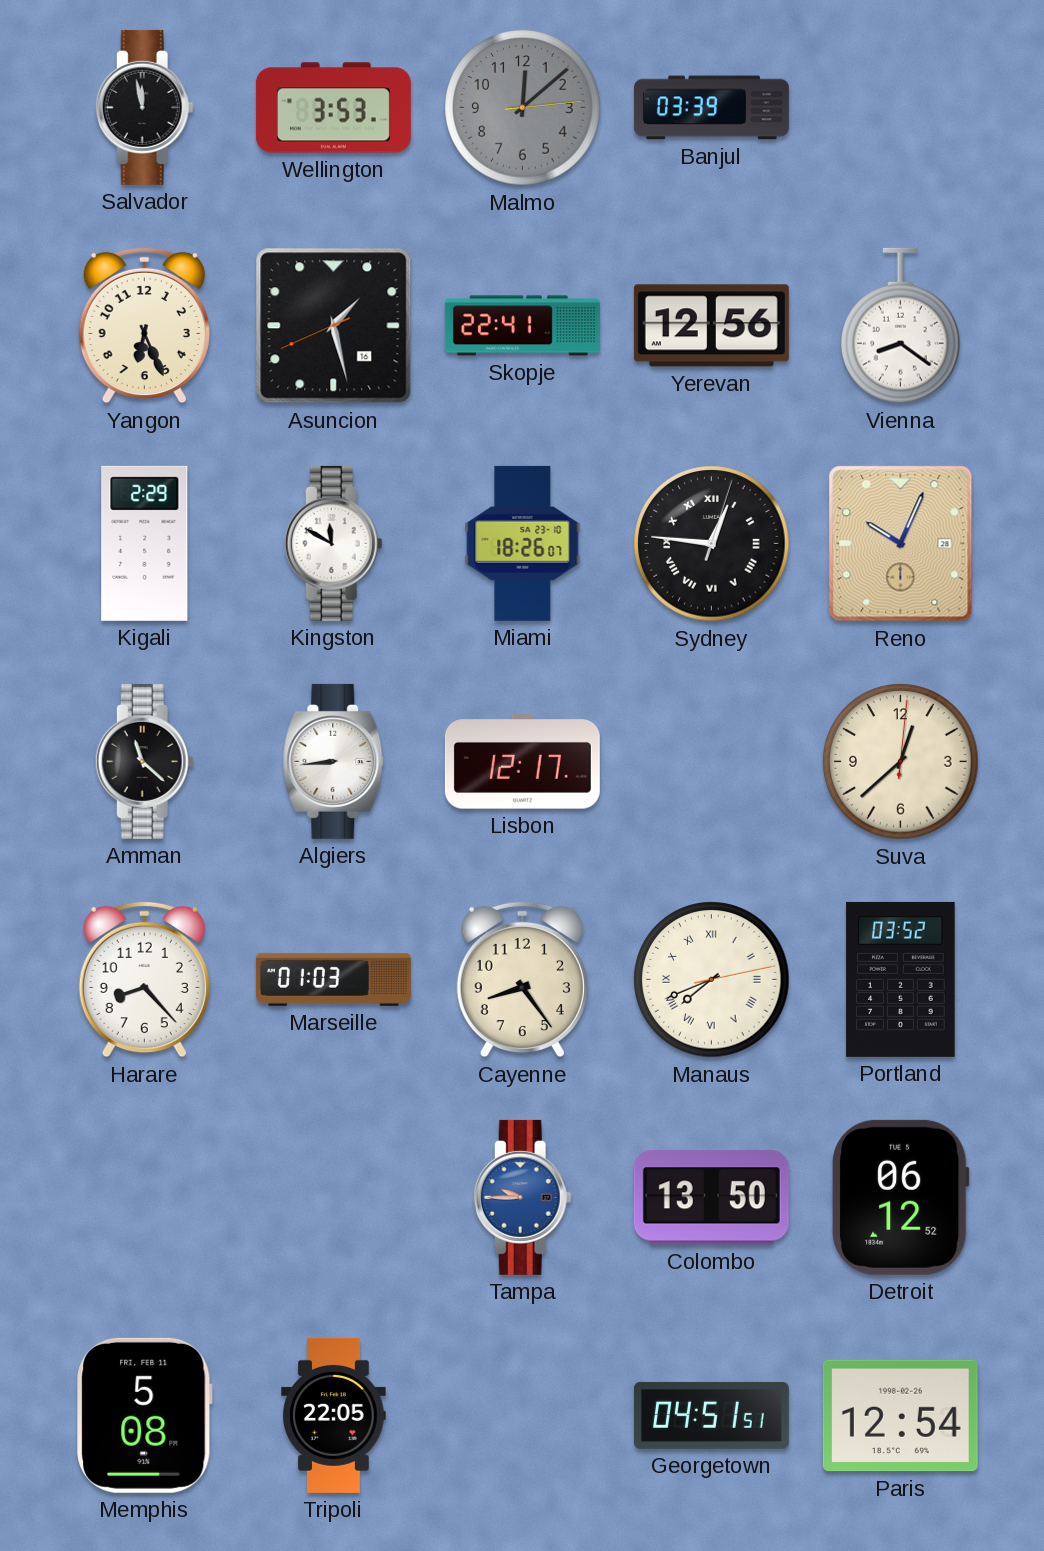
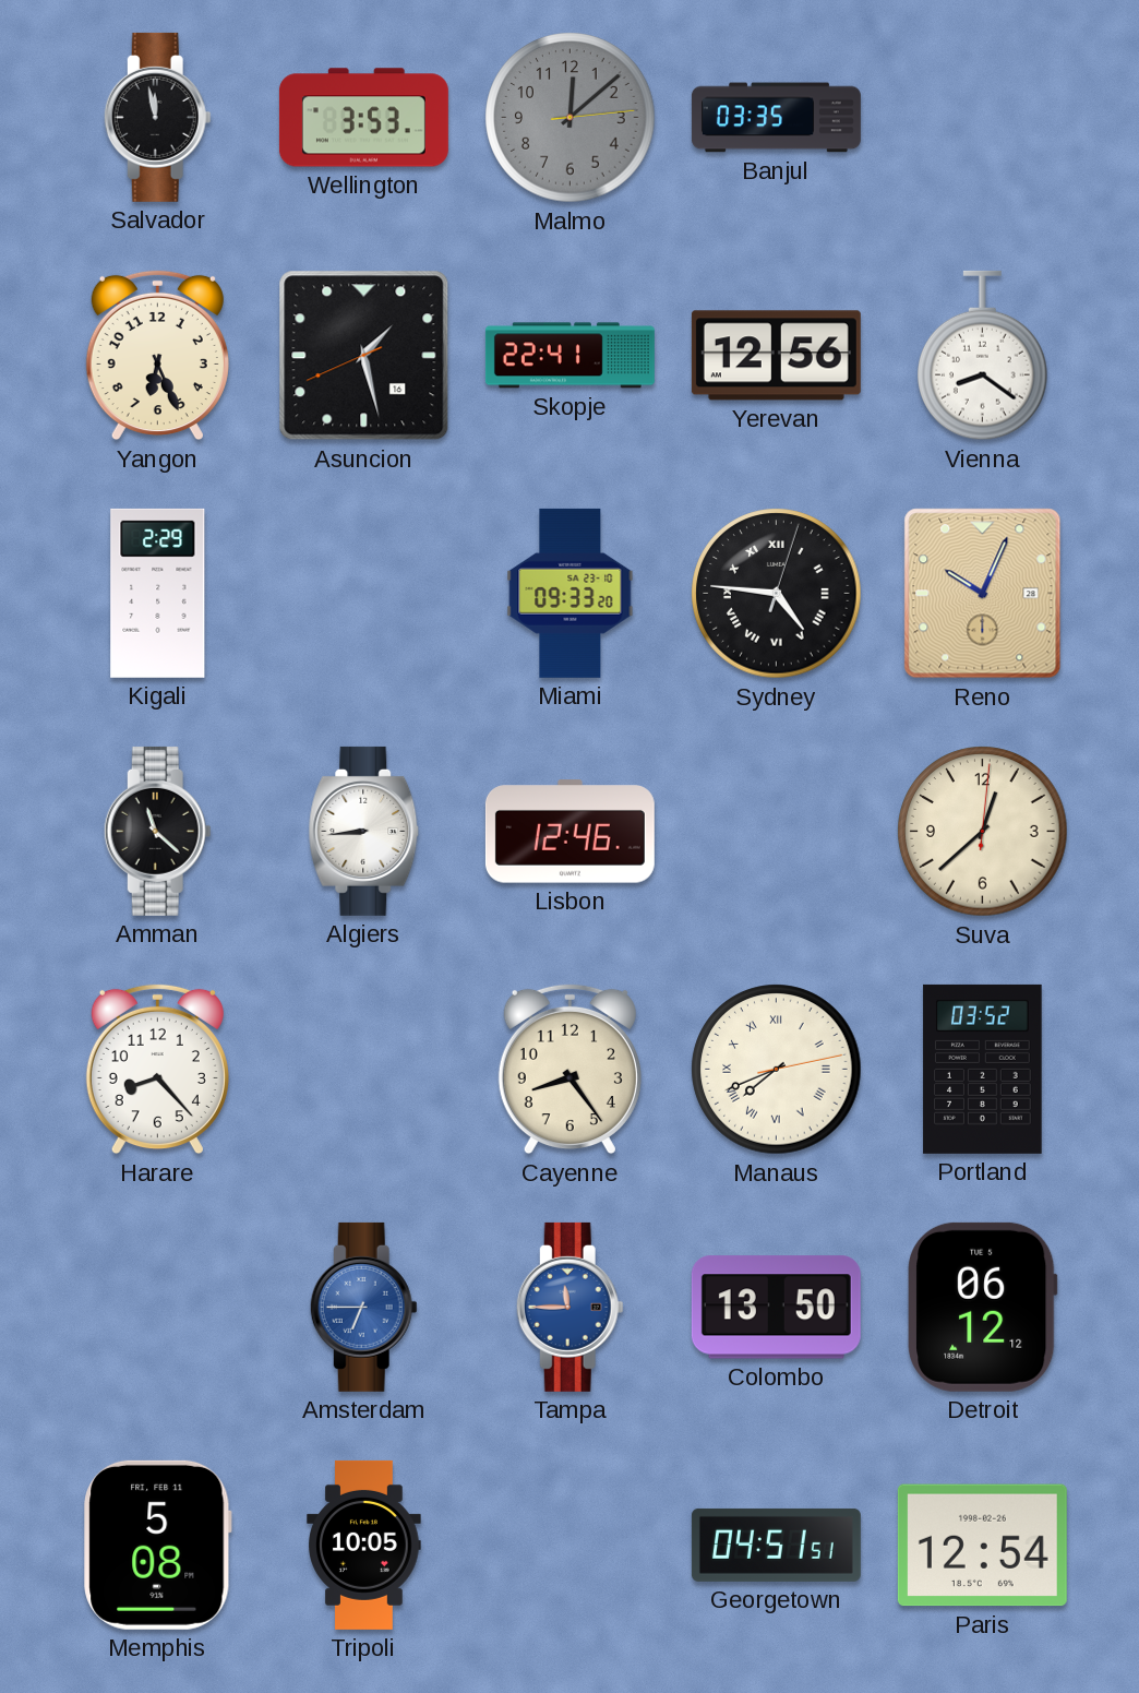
Banjul: 03:39 -> 03:35
Kingston: 11:50 -> none
Miami: 18:26 -> 09:33
Sydney: 12:46 -> 4:46
Lisbon: 12:17 -> 12:46
Marseille: 01:03 -> none
Amsterdam: none -> 6:45
Tampa: 9:45 -> 11:45
Detroit: 06:12:52 -> 06:12:12
Tripoli: 22:05 -> 10:05
